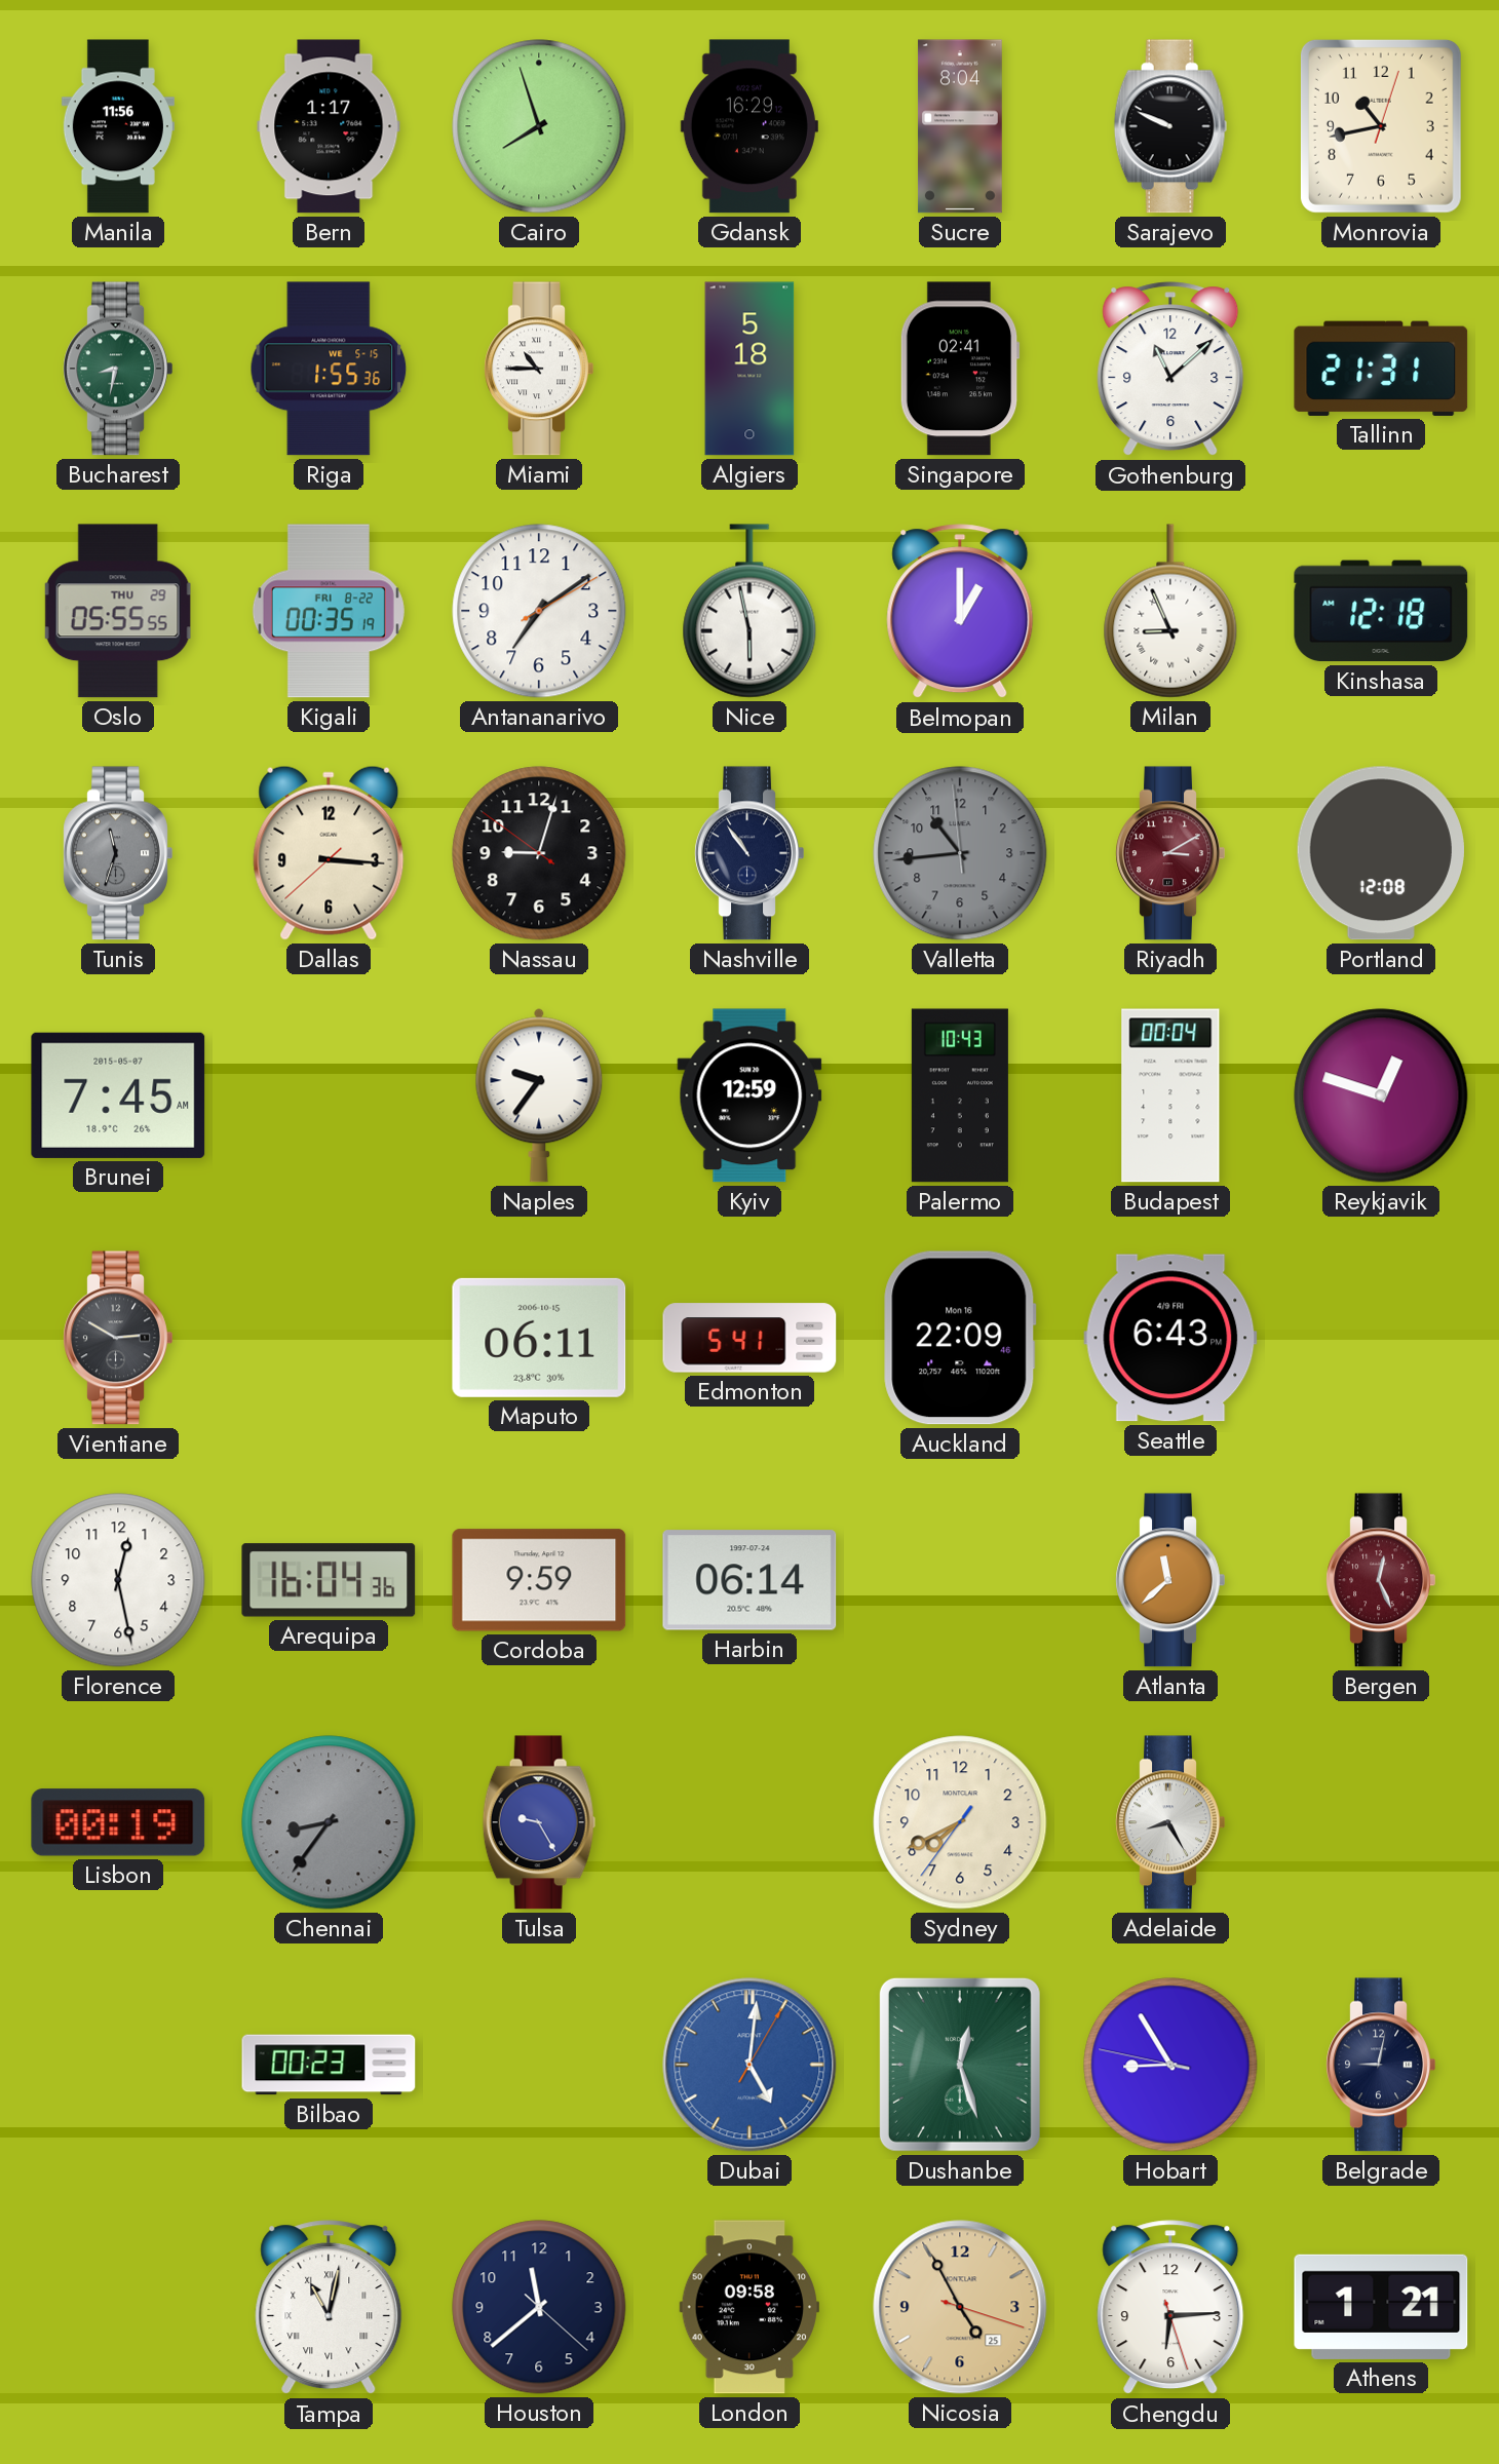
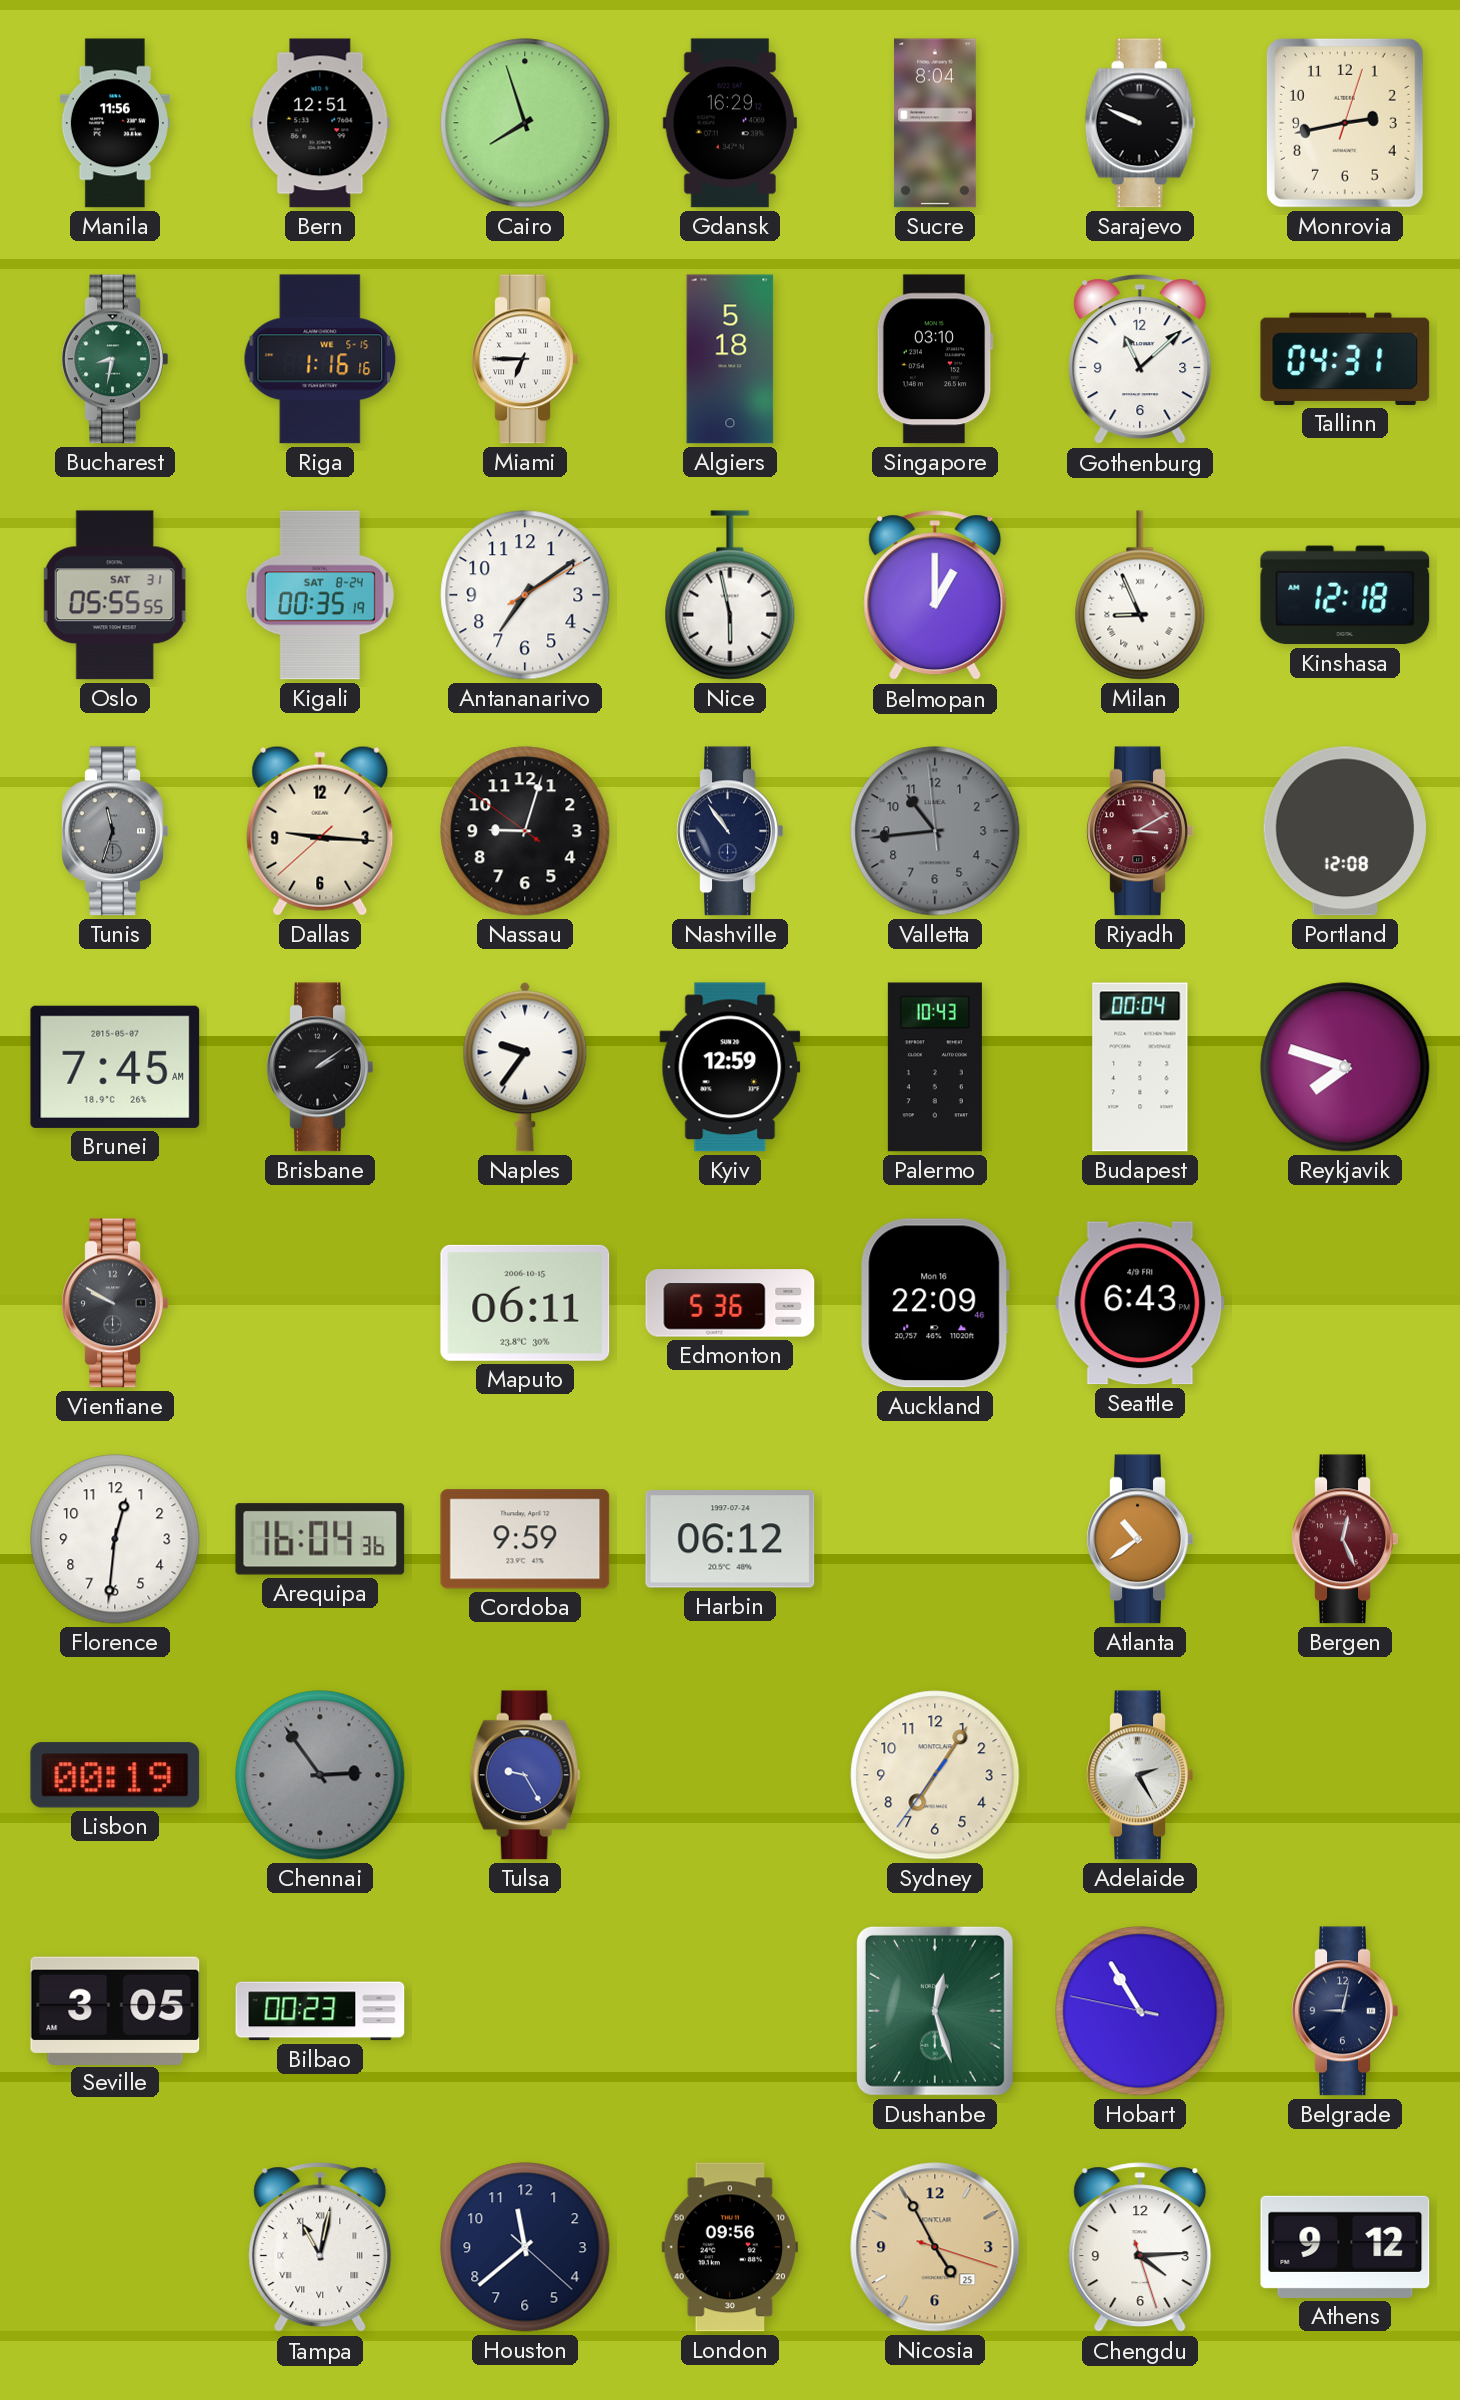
Bern: 1:17 -> 12:51
Monrovia: 10:43 -> 2:43
Riga: 1:55 -> 1:16
Miami: 10:45 -> 6:45
Singapore: 02:41 -> 03:10
Tallinn: 21:31 -> 04:31
Oslo date: THU 29 -> SAT 31
Kigali date: FRI 8-22 -> SAT 8-24
Dallas: 3:15 -> 9:15
Brisbane: none -> 2:09
Reykjavik: 12:48 -> 7:48
Vientiane: 2:50 -> 9:50
Edmonton: 5:41 -> 5:36
Florence: 12:28 -> 12:31
Harbin: 06:14 -> 06:12
Atlanta: 11:38 -> 10:39
Chennai: 8:36 -> 2:54
Sydney: 7:40 -> 7:05
Adelaide: 8:25 -> 2:25
Seville: none -> 3:05
Dubai: 5:01 -> none
Hobart: 8:54 -> 10:54
London: 09:58 -> 09:56
Chengdu: 6:14 -> 4:14
Athens: 1:21 -> 9:12
